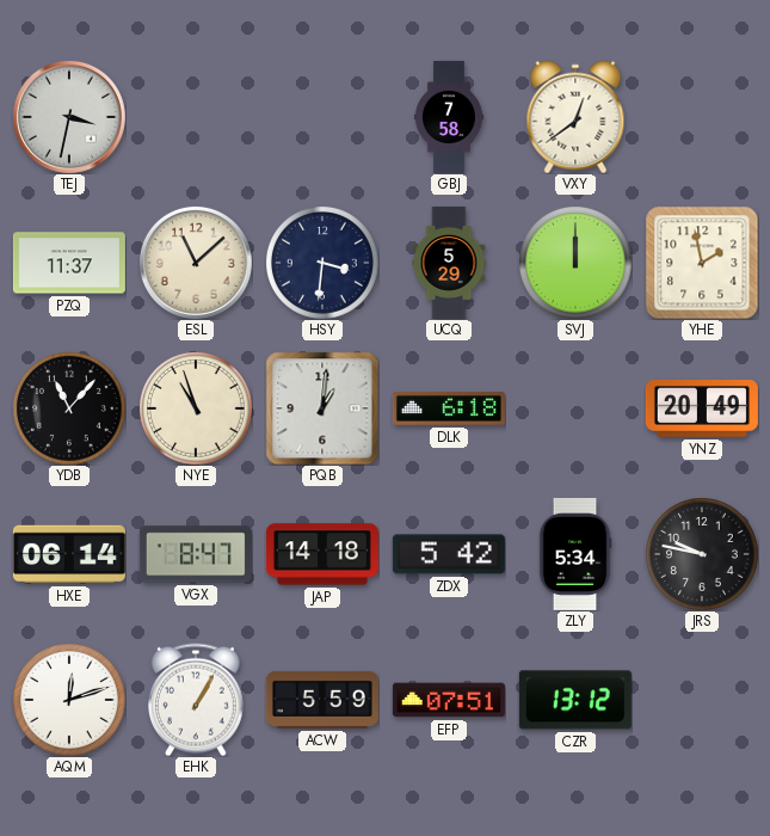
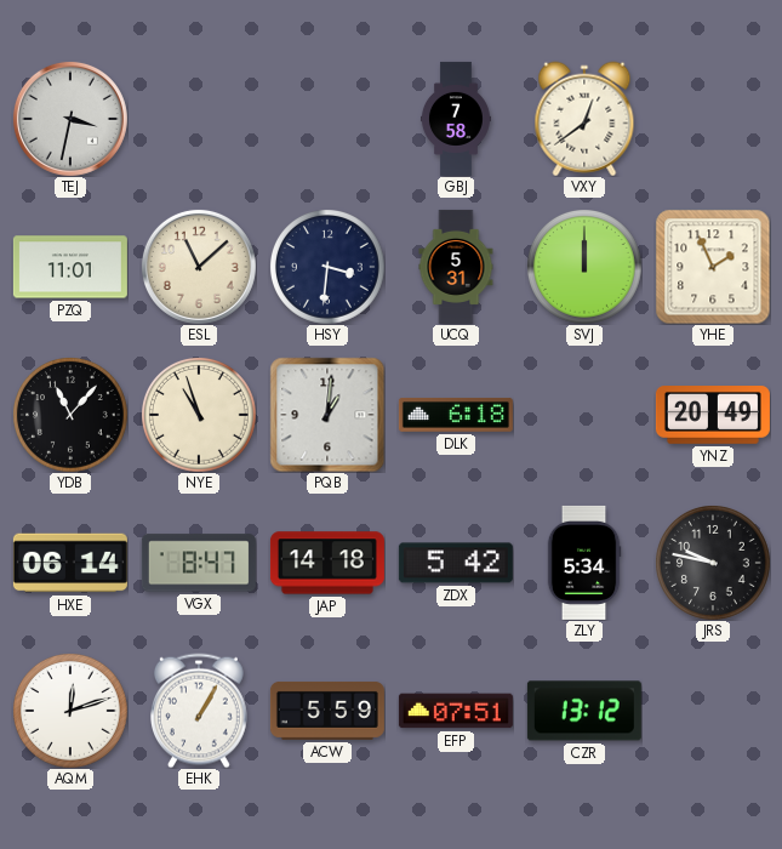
PZQ: 11:37 -> 11:01
UCQ: 5:29 -> 5:31
YHE: 1:58 -> 1:56
